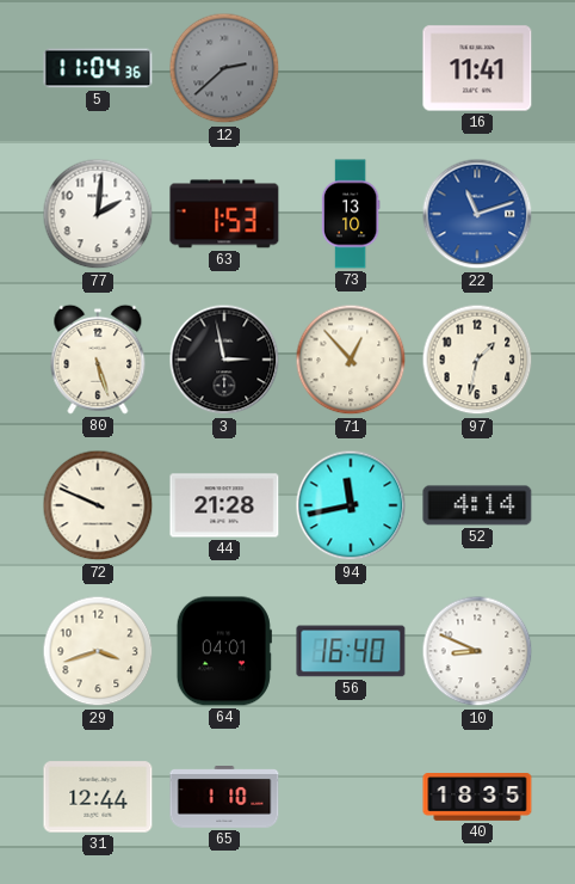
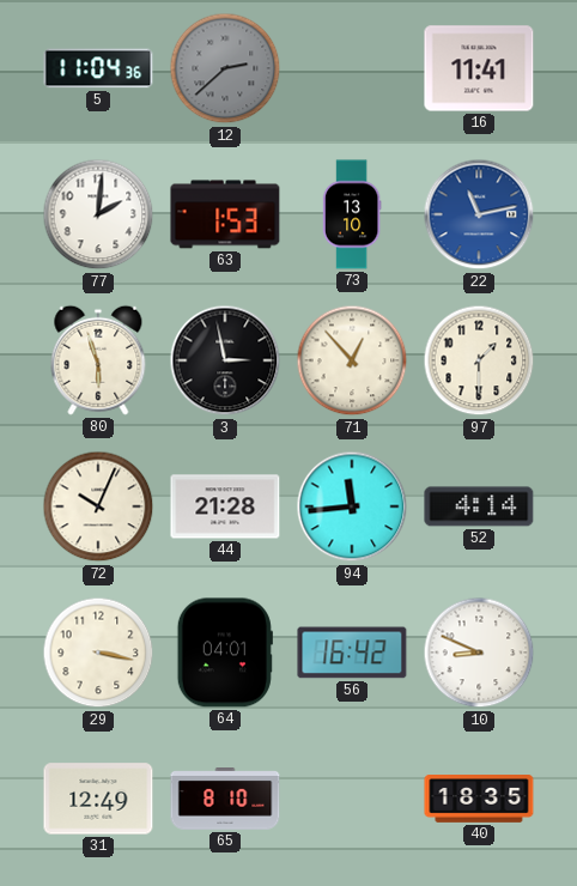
22: 11:12 -> 11:13
80: 5:27 -> 5:57
97: 1:32 -> 1:30
72: 9:49 -> 10:04
94: 11:43 -> 11:44
29: 3:42 -> 3:17
56: 16:40 -> 16:42
31: 12:44 -> 12:49
65: 1:10 -> 8:10
